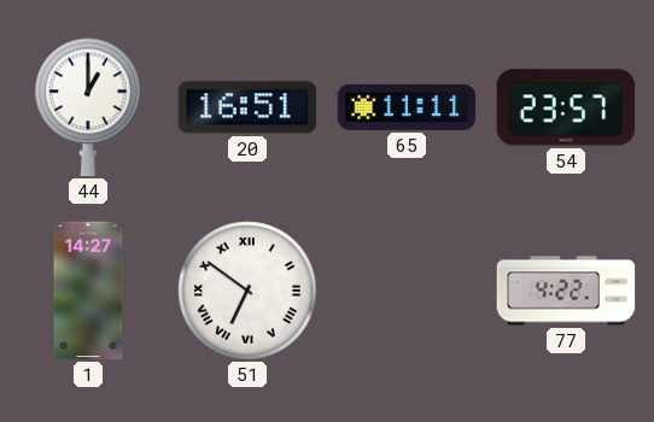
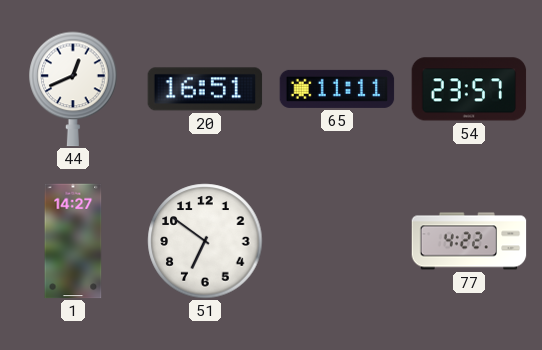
44: 1:00 -> 12:41
51 numerals: Roman -> Arabic
